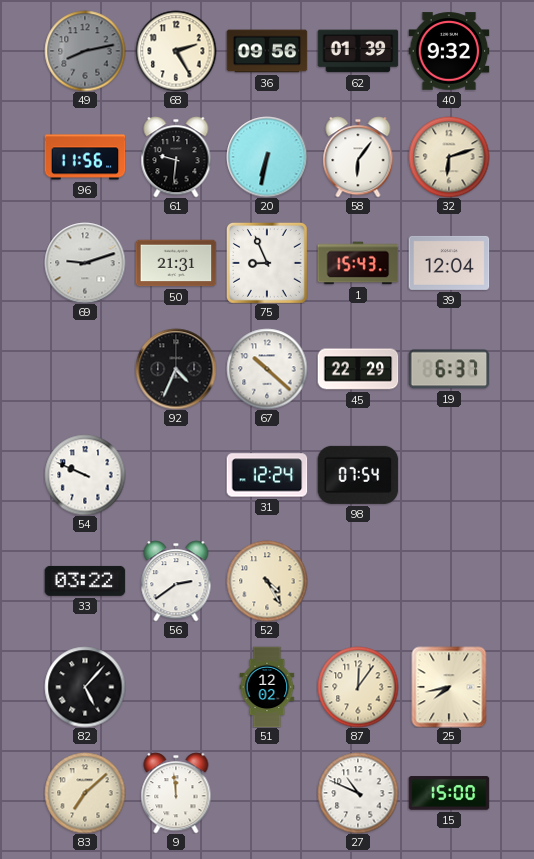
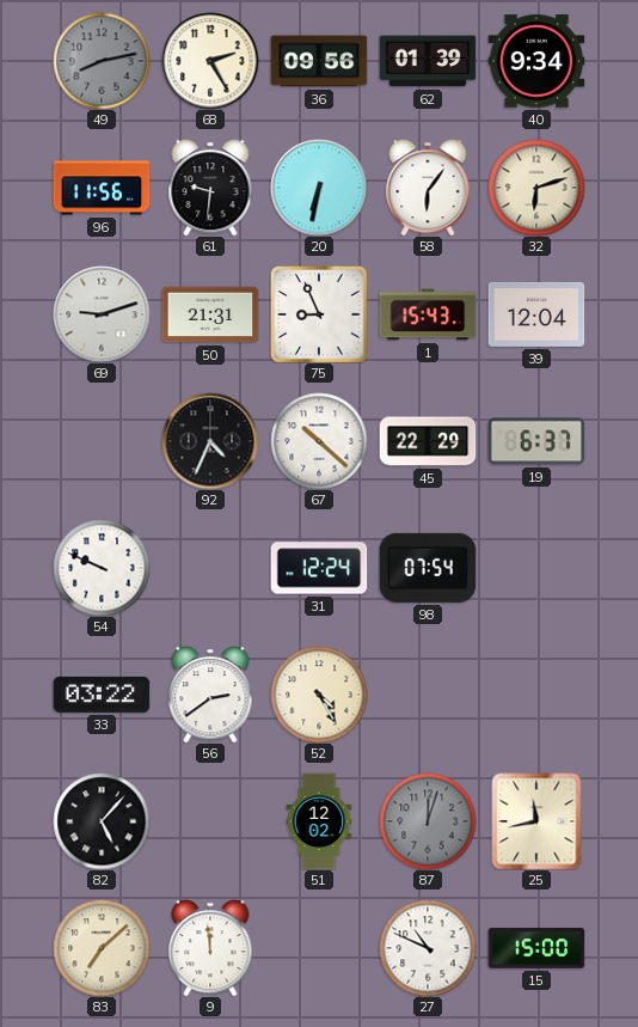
40: 9:32 -> 9:34
87: 12:06 -> 12:03
87 dial: cream -> grey
25: 7:43 -> 11:43
